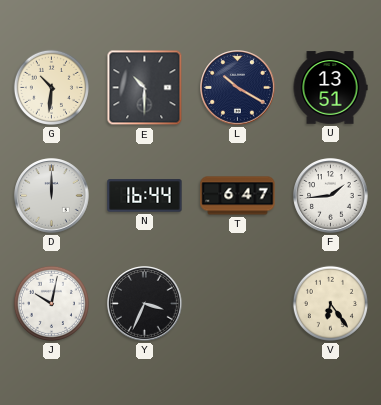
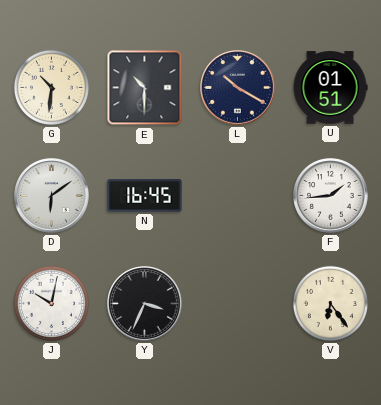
U: 13:51 -> 01:51
D: 12:00 -> 6:09
N: 16:44 -> 16:45
T: 6:47 -> none
